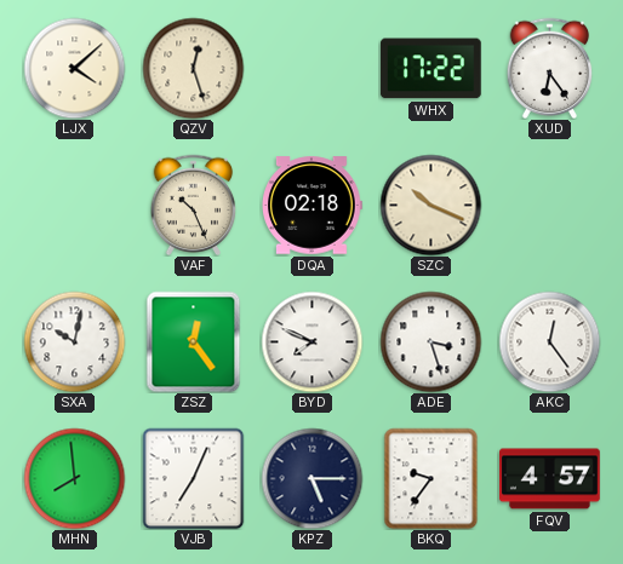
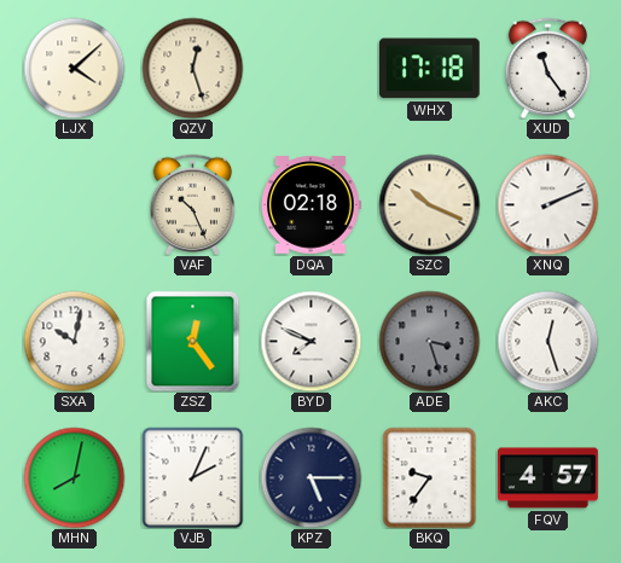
WHX: 17:22 -> 17:18
XUD: 6:24 -> 11:24
XNQ: none -> 2:11
ADE dial: white -> grey
AKC: 12:24 -> 12:27
MHN: 7:59 -> 8:02
VJB: 7:04 -> 2:04
